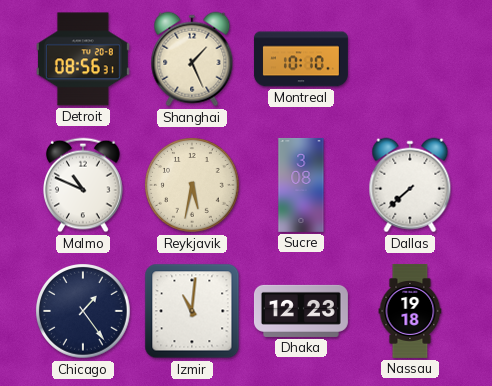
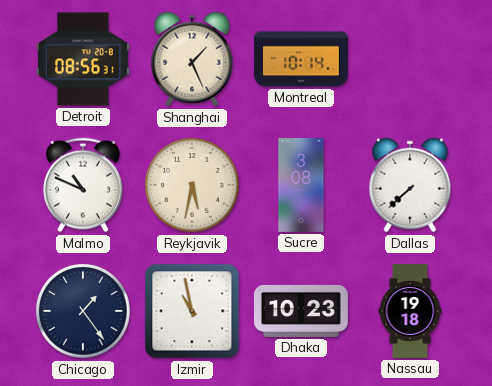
Montreal: 10:10 -> 10:14
Izmir: 11:01 -> 10:58
Dhaka: 12:23 -> 10:23
